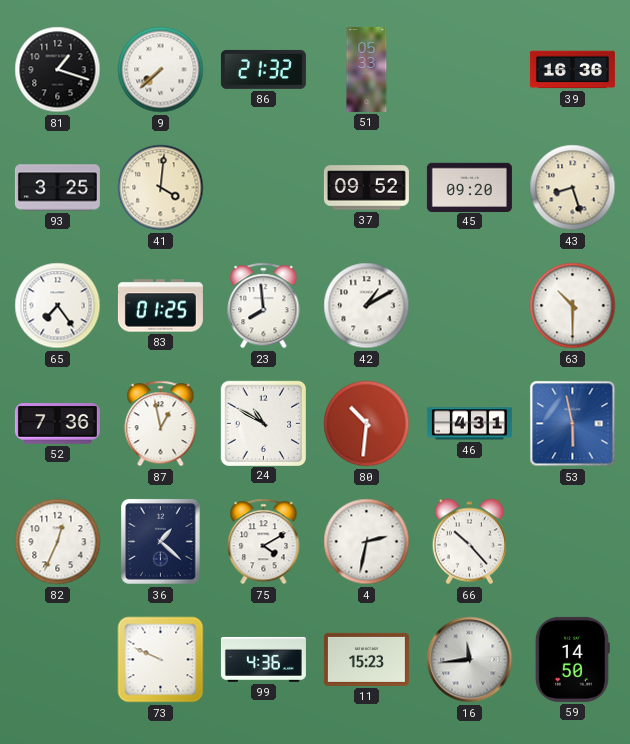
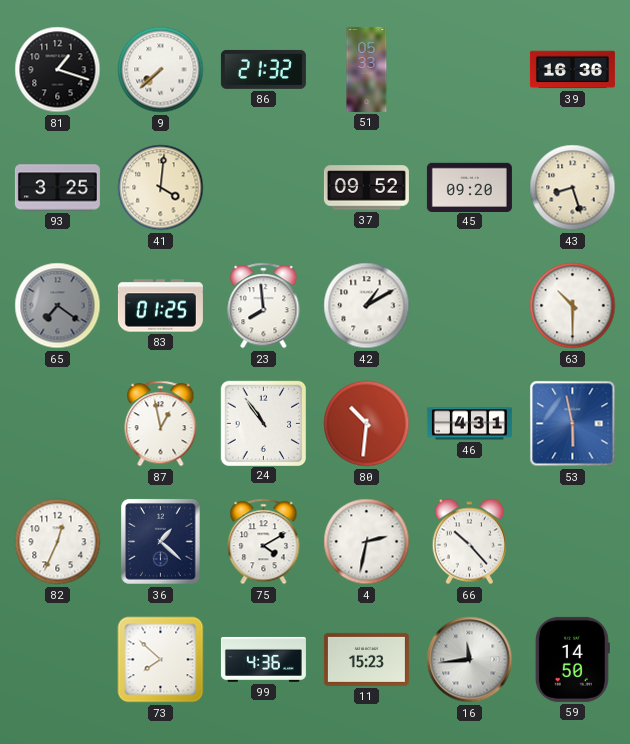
65: 7:24 -> 7:21
65 dial: white -> grey
52: 7:36 -> none
24: 10:50 -> 10:54
73: 9:49 -> 7:52
